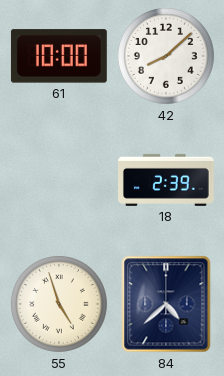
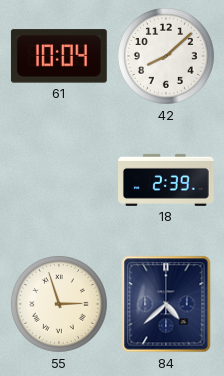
61: 10:00 -> 10:04
55: 4:57 -> 2:57
